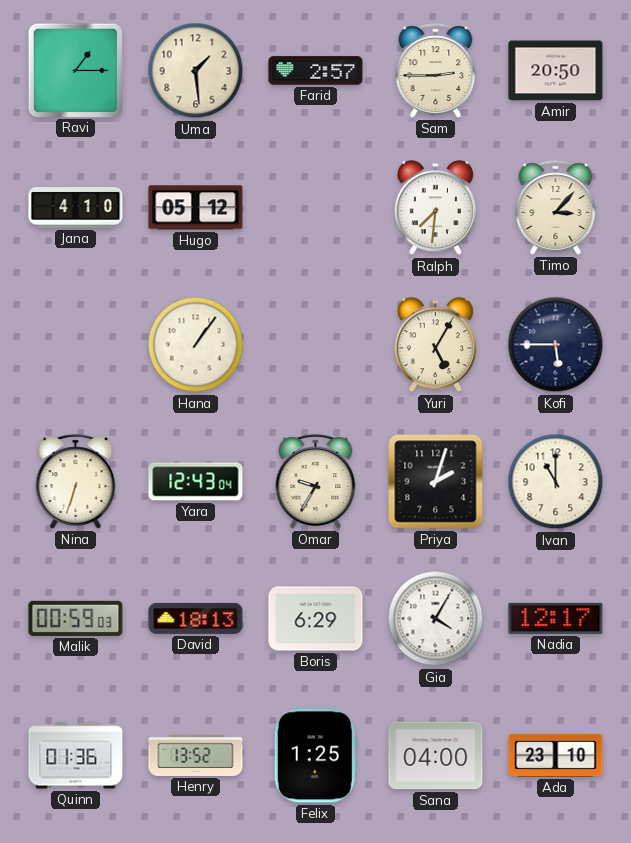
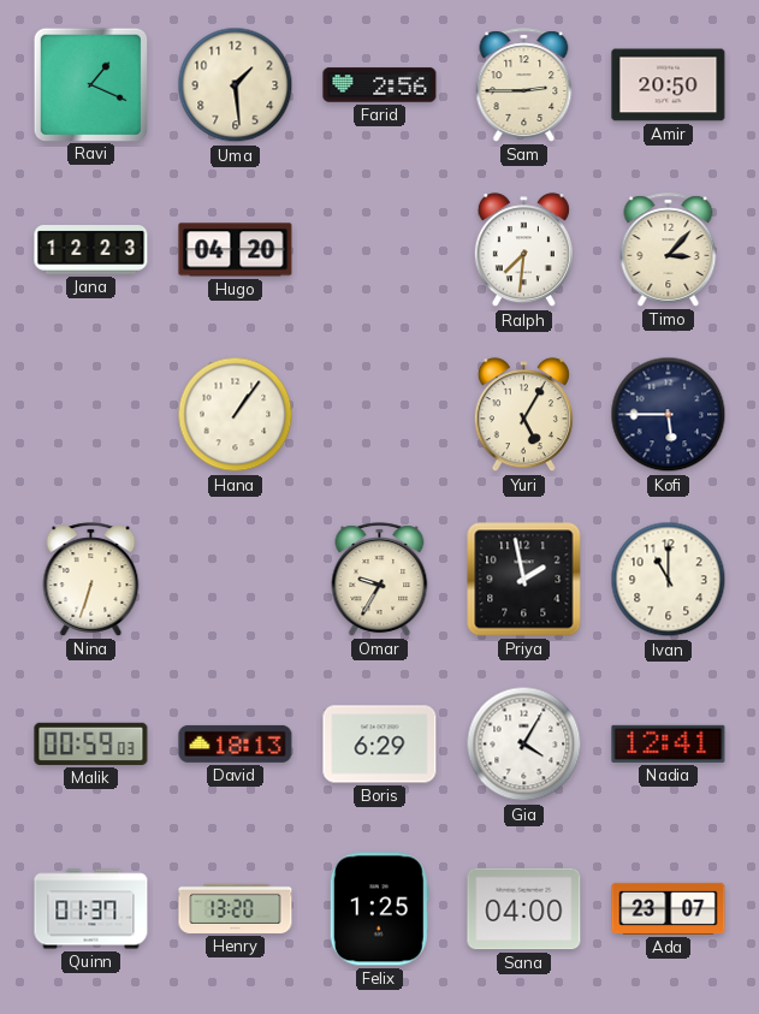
Ravi: 1:15 -> 1:19
Farid: 2:57 -> 2:56
Jana: 4:10 -> 12:23
Hugo: 05:12 -> 04:20
Yara: 12:43 -> none
Priya: 2:03 -> 1:58
Nadia: 12:17 -> 12:41
Quinn: 01:36 -> 01:37
Henry: 13:52 -> 13:20
Ada: 23:10 -> 23:07
